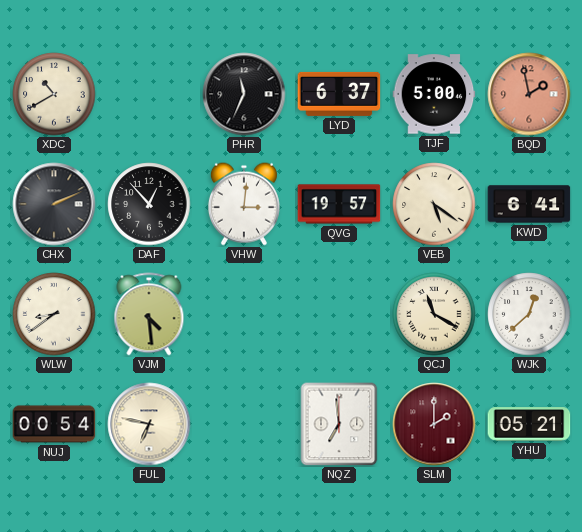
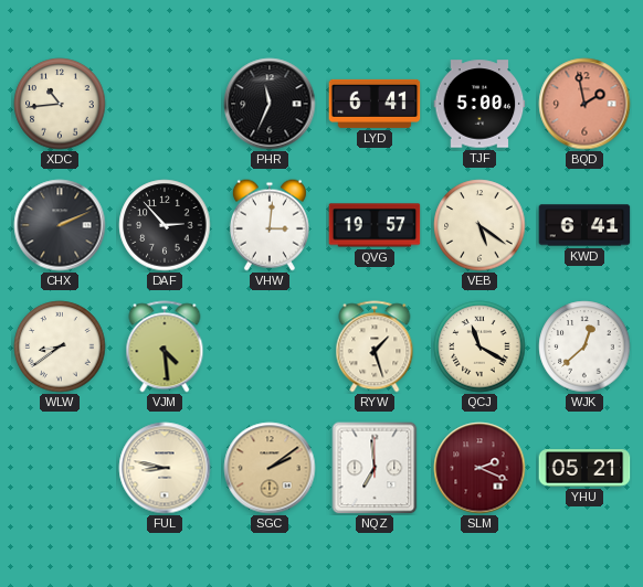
XDC: 10:40 -> 10:44
LYD: 6:37 -> 6:41
DAF: 12:53 -> 2:53
RYW: none -> 1:27
NUJ: 00:54 -> none
FUL: 6:47 -> 8:47
SGC: none -> 2:09
SLM: 2:00 -> 2:19
